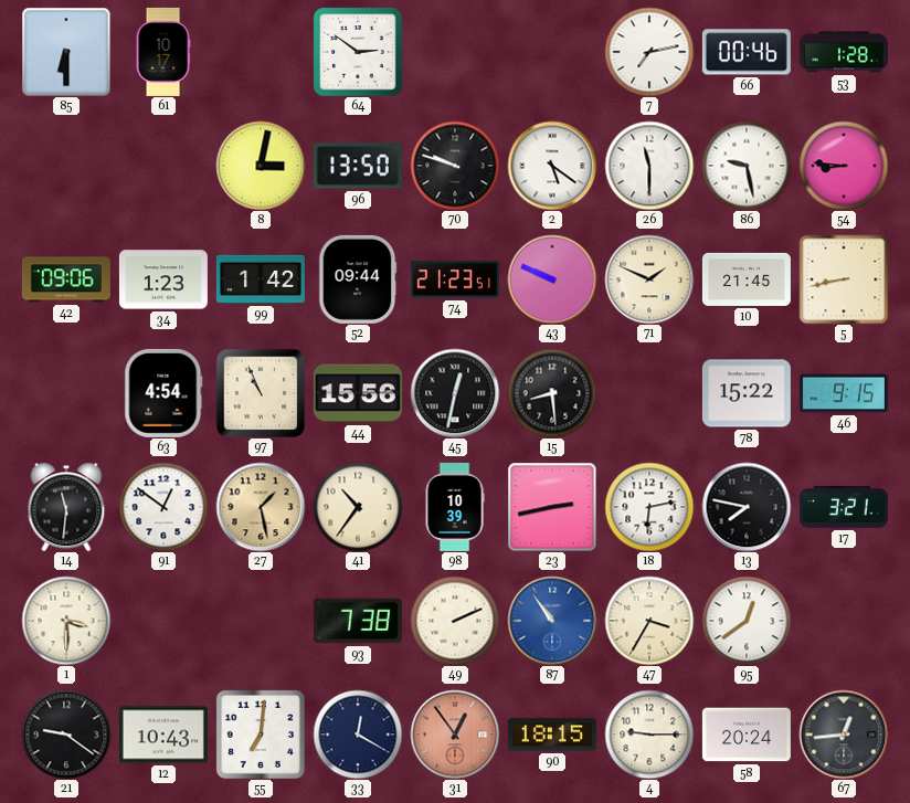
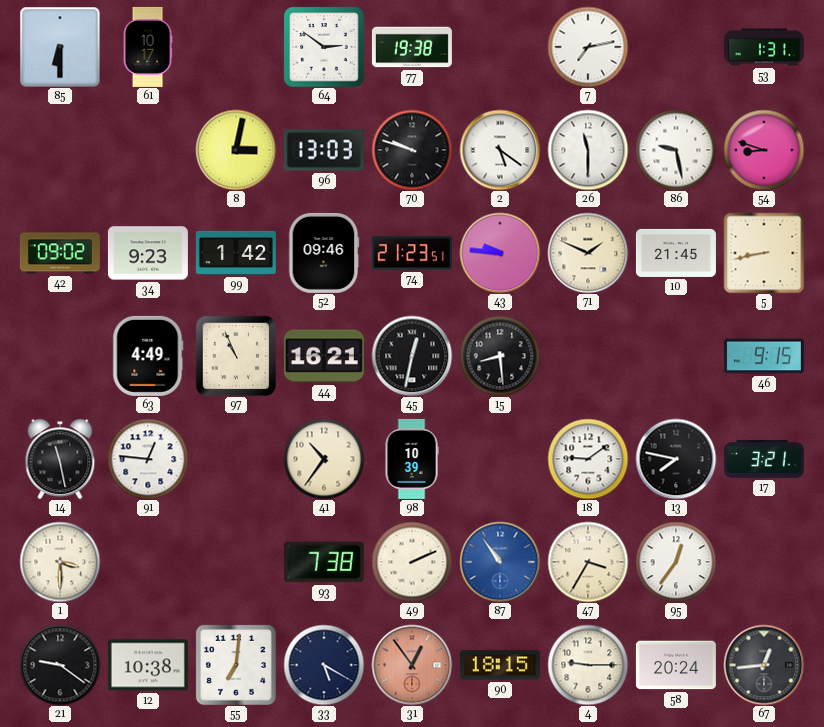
77: none -> 19:38
66: 00:46 -> none
53: 1:28 -> 1:31
96: 13:50 -> 13:03
54: 8:46 -> 8:48
42: 09:06 -> 09:02
34: 1:23 -> 9:23
52: 09:44 -> 09:46
43: 9:49 -> 9:46
63: 4:54 -> 4:49
44: 15:56 -> 16:21
78: 15:22 -> none
14: 11:31 -> 11:28
91: 12:51 -> 12:46
27: 1:28 -> none
23: 2:43 -> none
18: 6:13 -> 9:09
95: 12:39 -> 12:36
12: 10:43 -> 10:38
33: 12:20 -> 5:20
